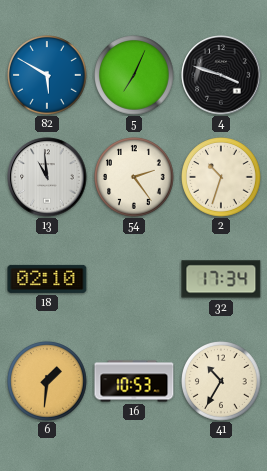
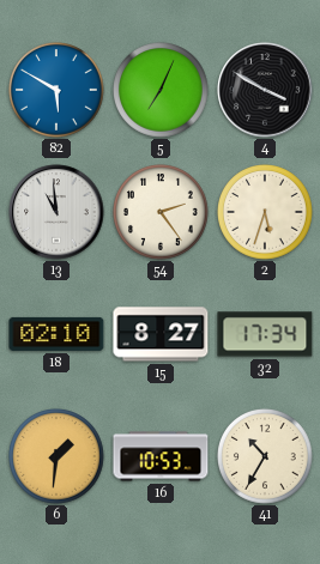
4: 3:48 -> 3:50
2: 10:33 -> 5:33
15: none -> 8:27
